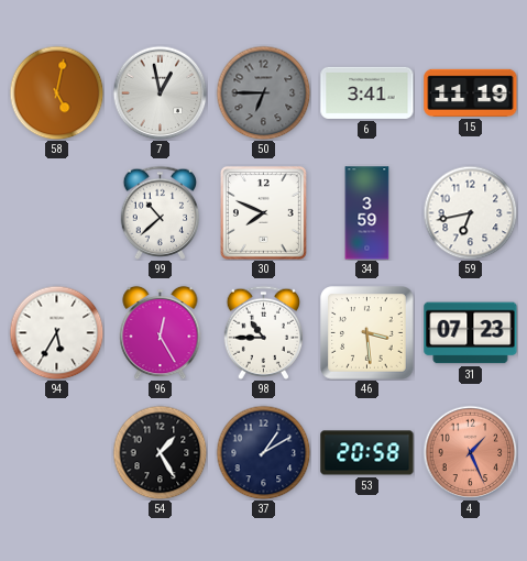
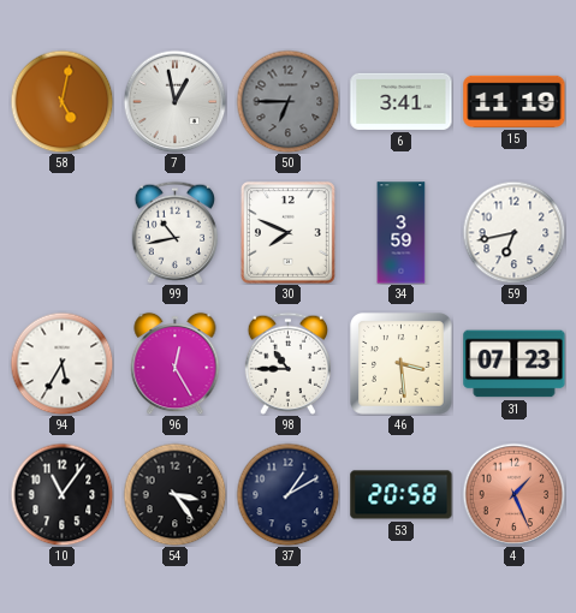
99: 10:38 -> 10:43
10: none -> 11:06
54: 1:25 -> 3:24
